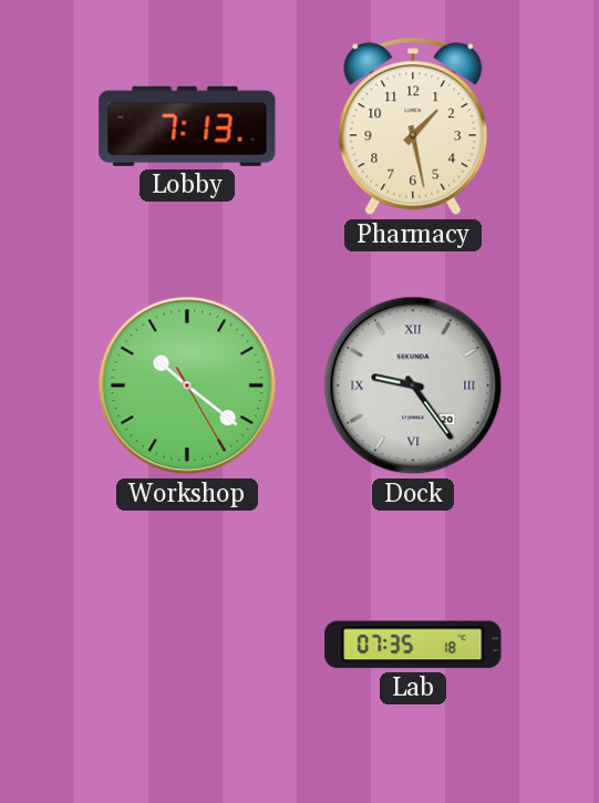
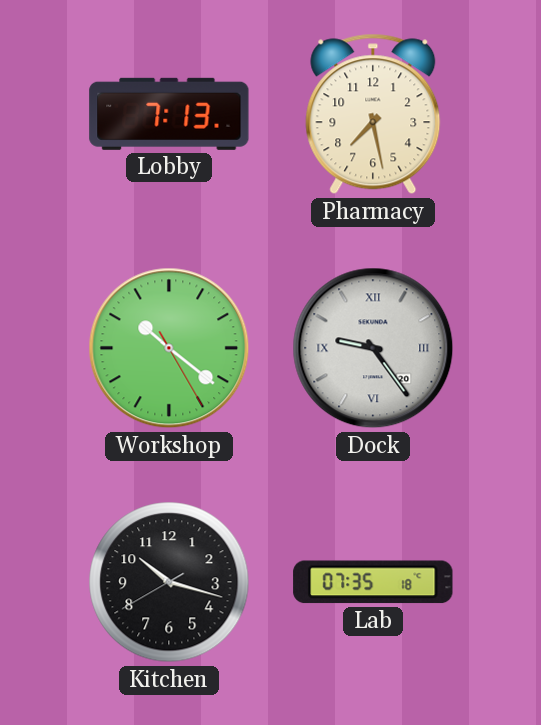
Pharmacy: 1:28 -> 7:28
Kitchen: none -> 10:17
